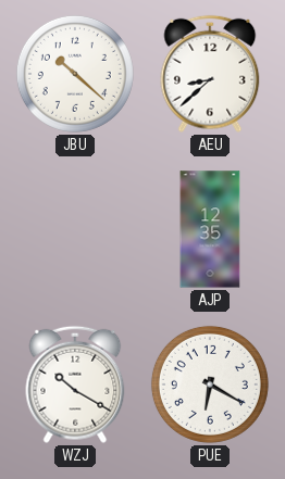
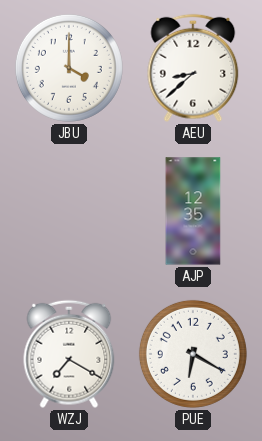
JBU: 10:22 -> 4:00
WZJ: 10:20 -> 7:20
